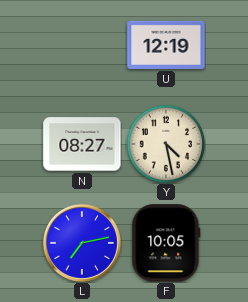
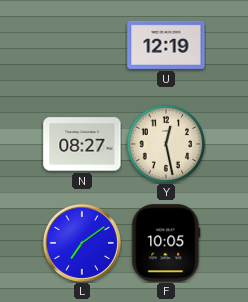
Y: 4:28 -> 12:28
L: 7:13 -> 7:09
